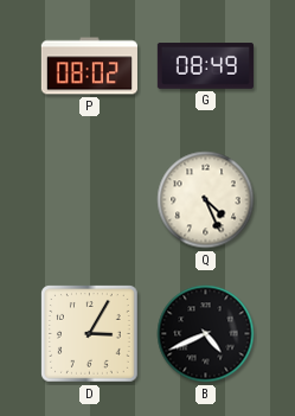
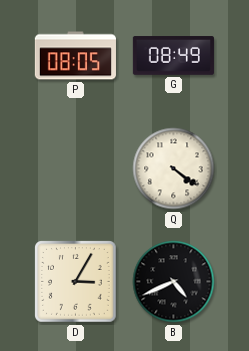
P: 08:02 -> 08:05
Q: 4:26 -> 4:21
